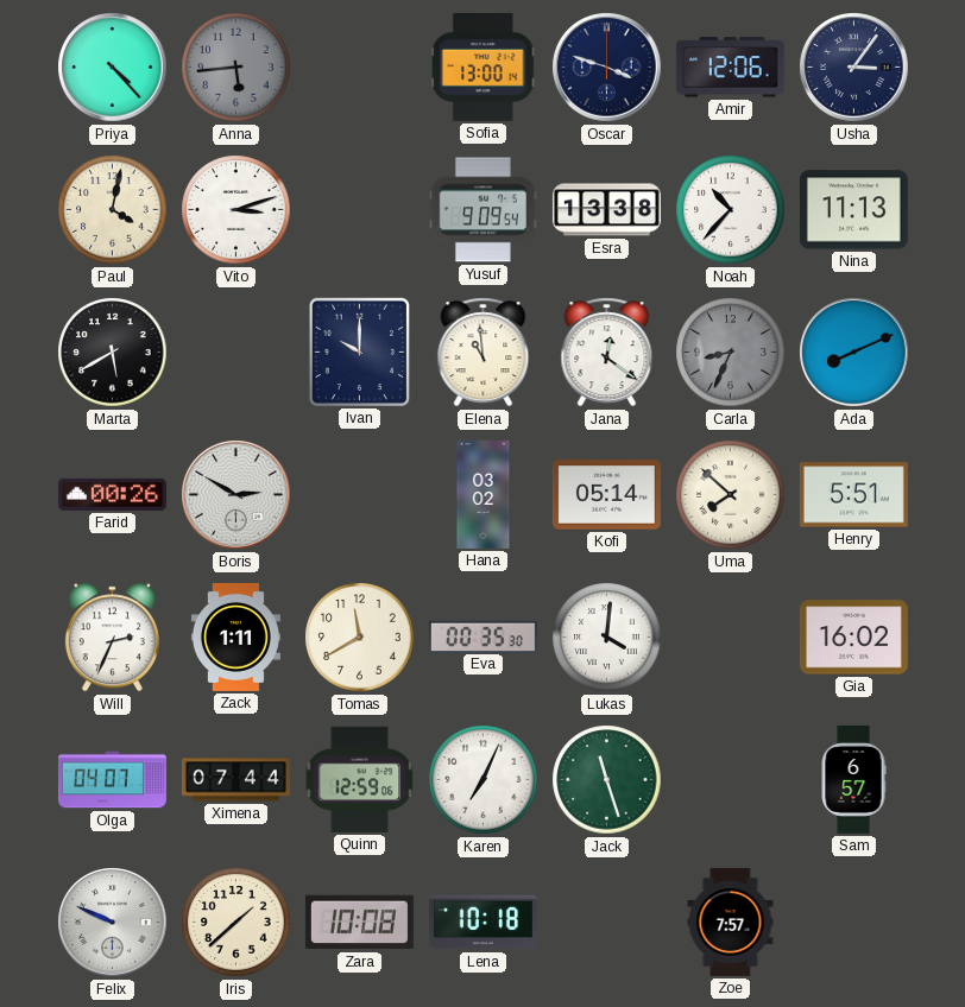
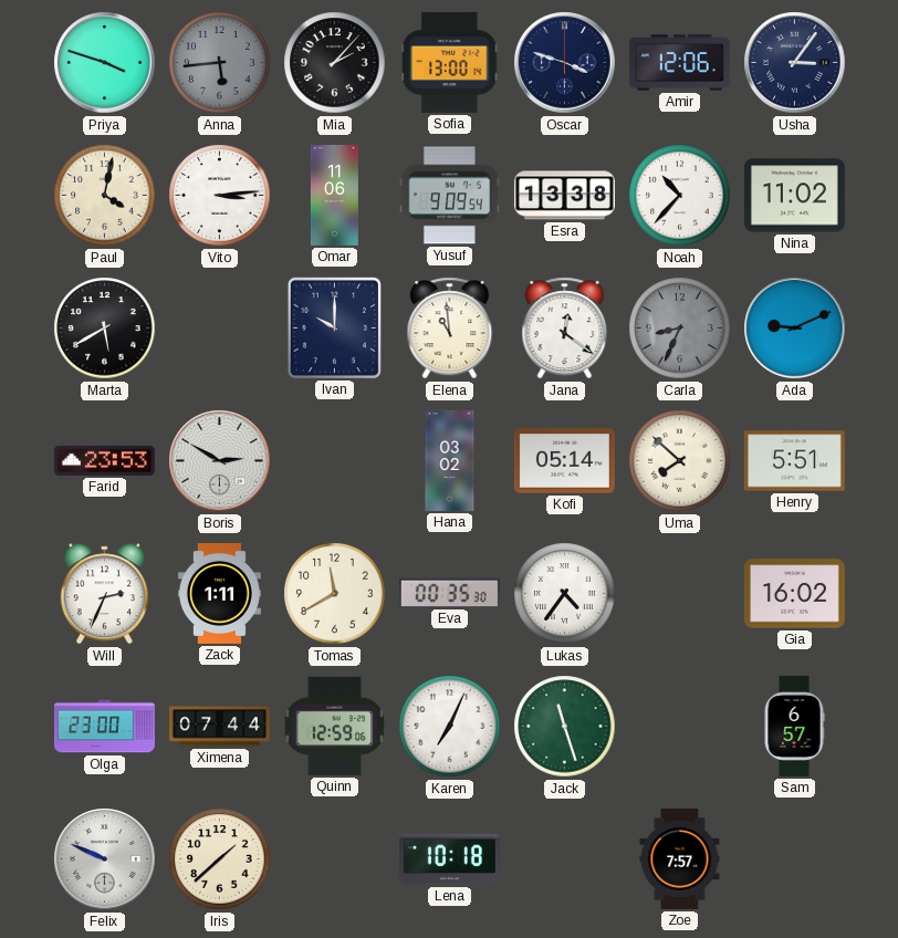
Priya: 4:23 -> 3:48
Mia: none -> 2:07
Vito: 3:12 -> 3:14
Omar: none -> 11:06
Nina: 11:13 -> 11:02
Ada: 8:11 -> 9:11
Farid: 00:26 -> 23:53
Lukas: 4:01 -> 4:36
Olga: 04:07 -> 23:00
Zara: 10:08 -> none
